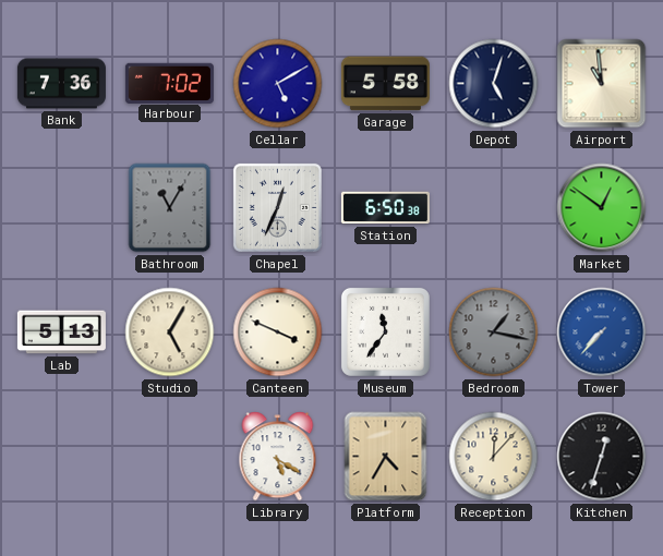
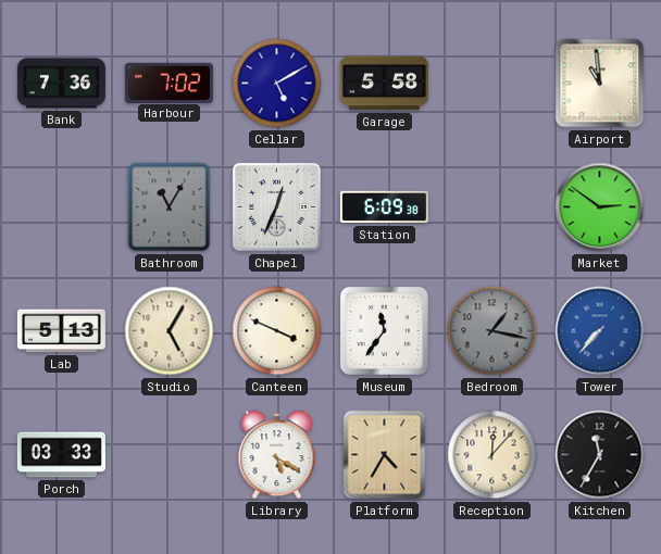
Depot: 5:03 -> none
Station: 6:50 -> 6:09
Market: 12:51 -> 2:51
Porch: none -> 03:33
Kitchen: 12:33 -> 11:35
